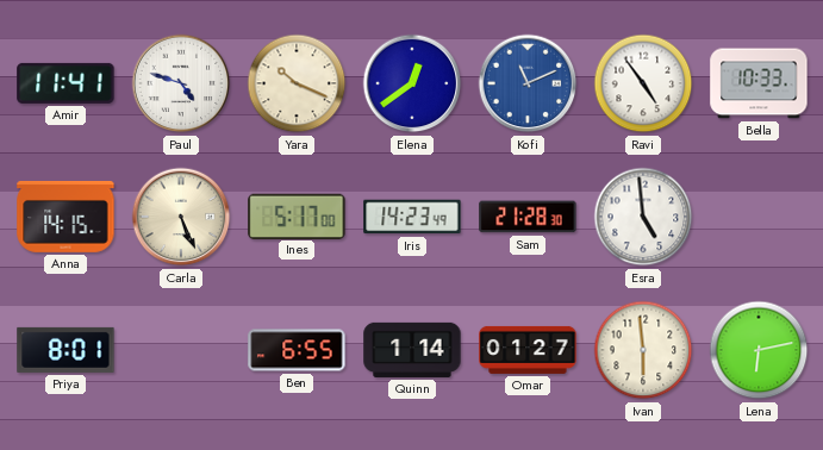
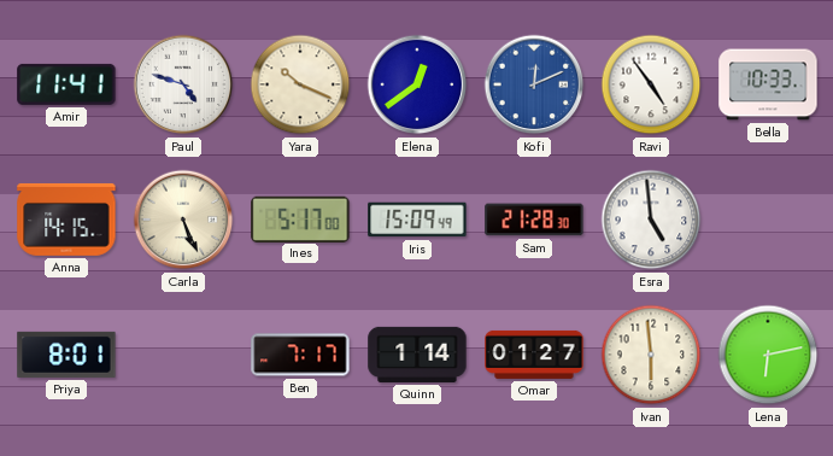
Kofi: 11:11 -> 12:11
Iris: 14:23 -> 15:09
Ben: 6:55 -> 7:17
